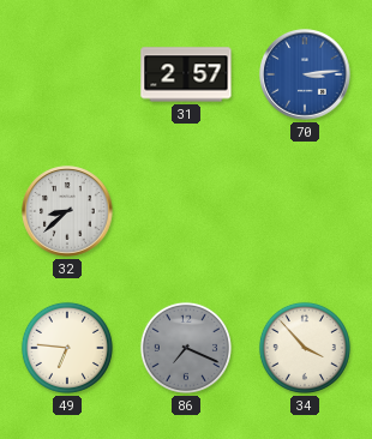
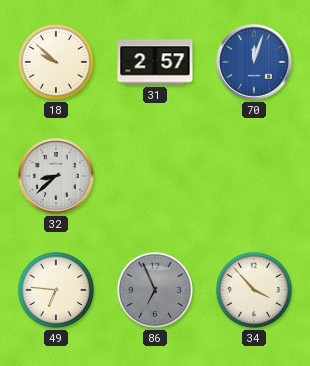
18: none -> 9:52
70: 3:14 -> 12:03
86: 7:19 -> 6:56
